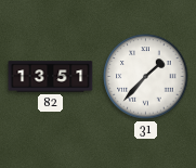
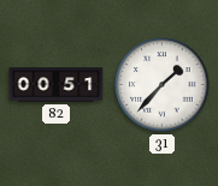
82: 13:51 -> 00:51
